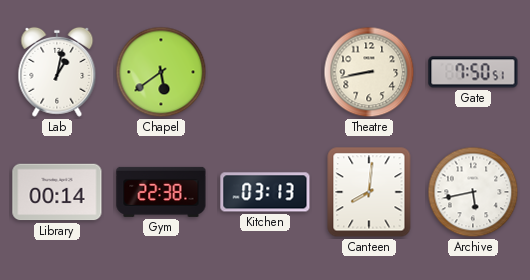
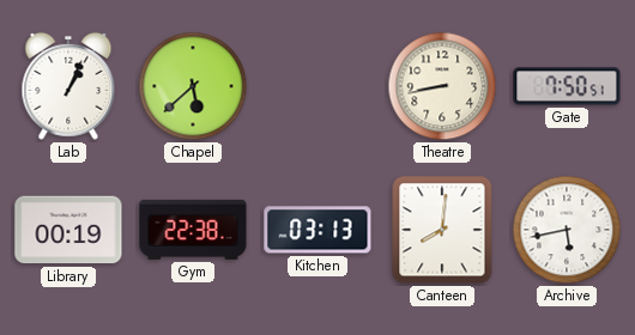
Lab: 1:02 -> 1:04
Chapel: 5:39 -> 5:38
Library: 00:14 -> 00:19
